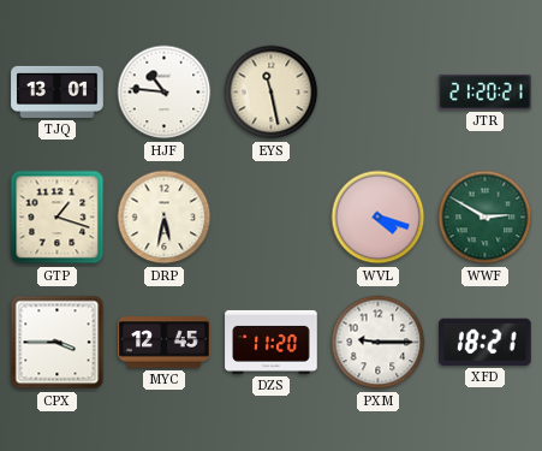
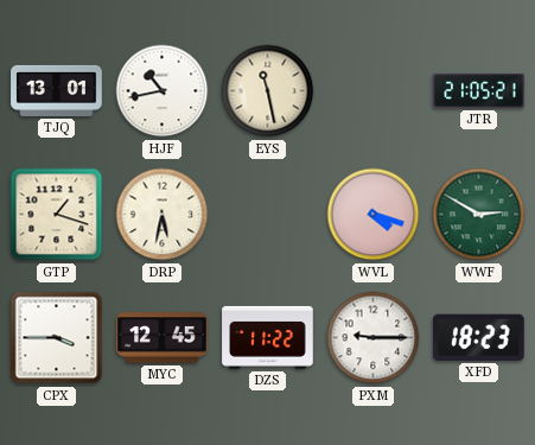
HJF: 10:46 -> 10:43
JTR: 21:20 -> 21:05
DZS: 11:20 -> 11:22
XFD: 18:21 -> 18:23
